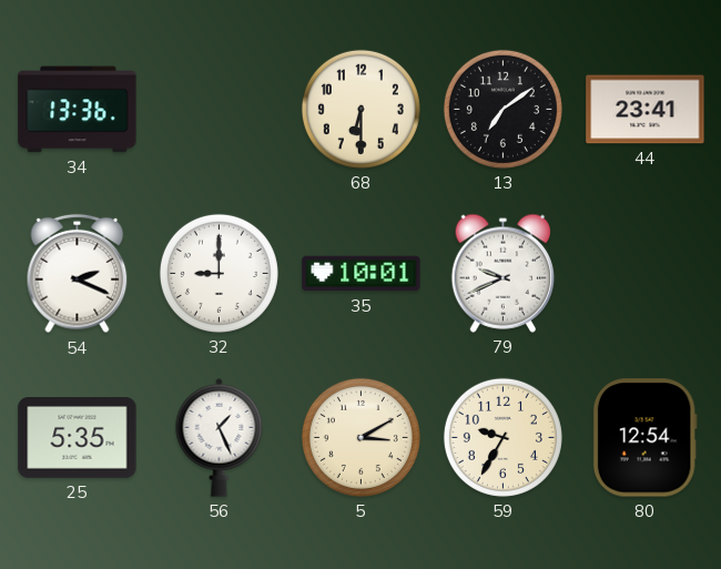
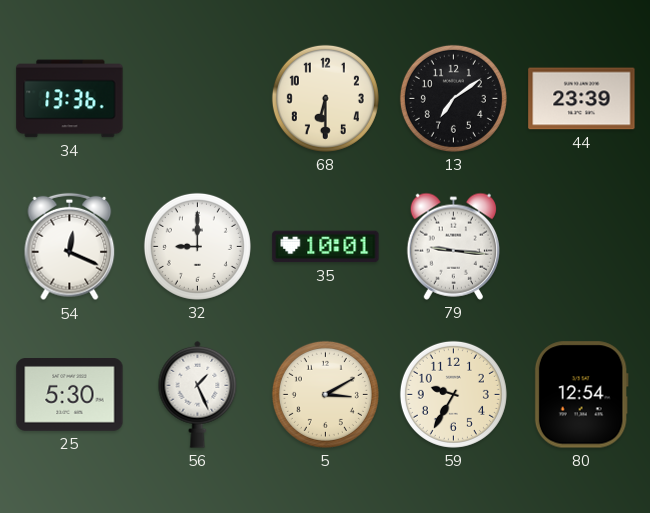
44: 23:41 -> 23:39
54: 2:19 -> 12:19
79: 9:41 -> 9:16
25: 5:35 -> 5:30
